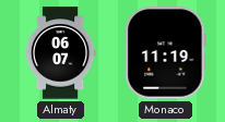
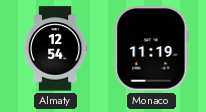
Almaty: 06:07 -> 12:54
